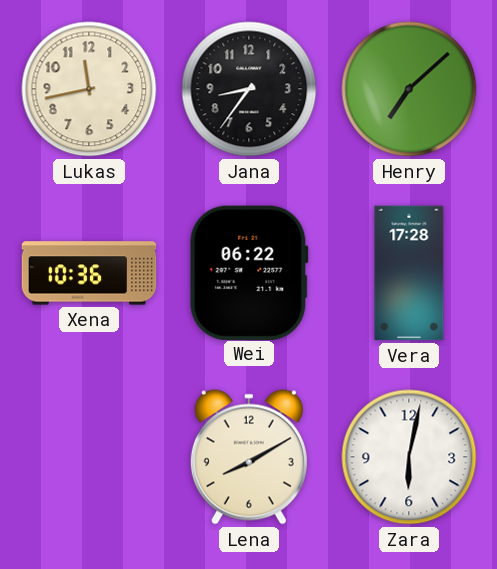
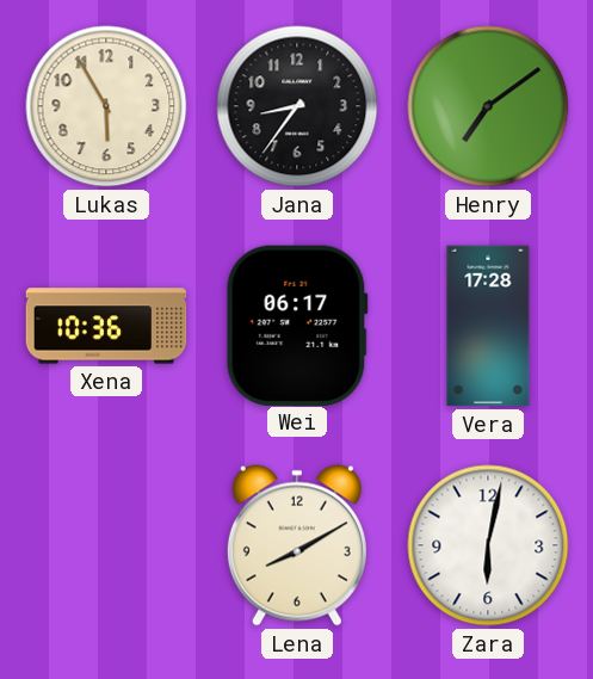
Lukas: 11:43 -> 5:55
Henry: 7:08 -> 7:09
Wei: 06:22 -> 06:17
